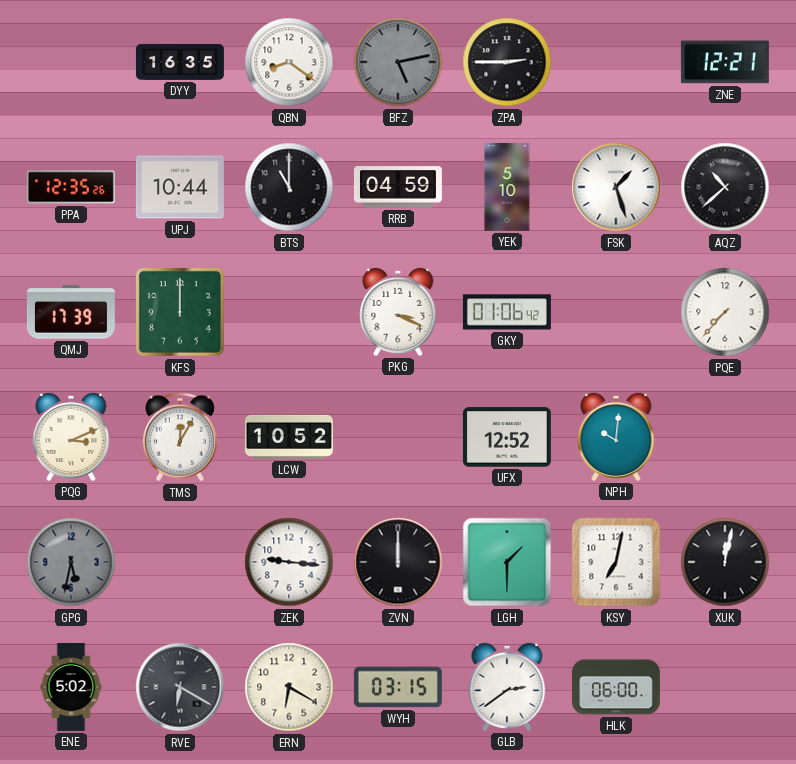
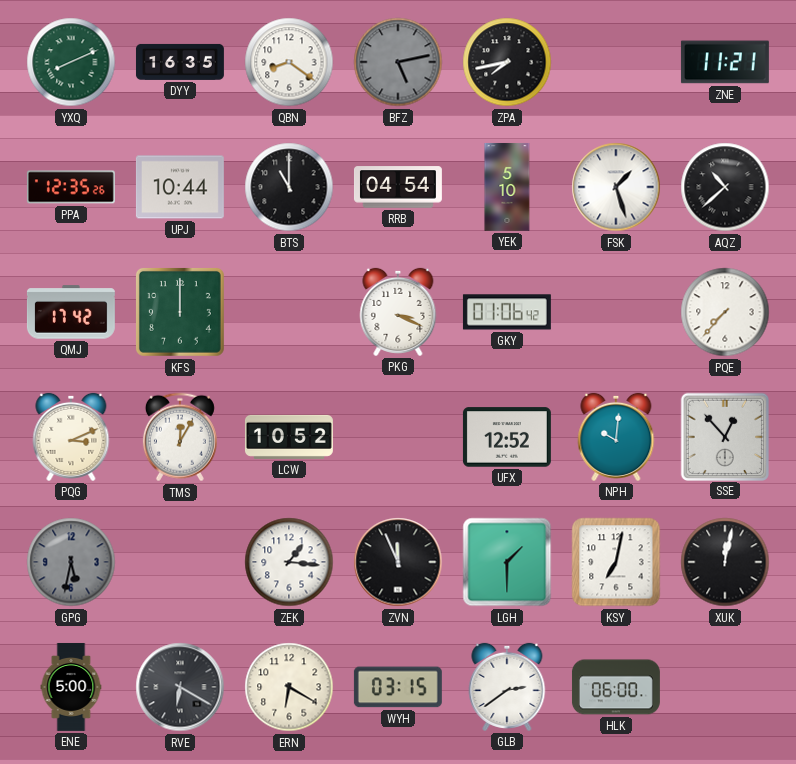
YXQ: none -> 8:11
ZPA: 2:45 -> 7:43
ZNE: 12:21 -> 11:21
RRB: 04:59 -> 04:54
QMJ: 17:39 -> 17:42
SSE: none -> 12:53
ZEK: 9:16 -> 1:16
ZVN: 12:00 -> 11:56
ENE: 5:02 -> 5:00
